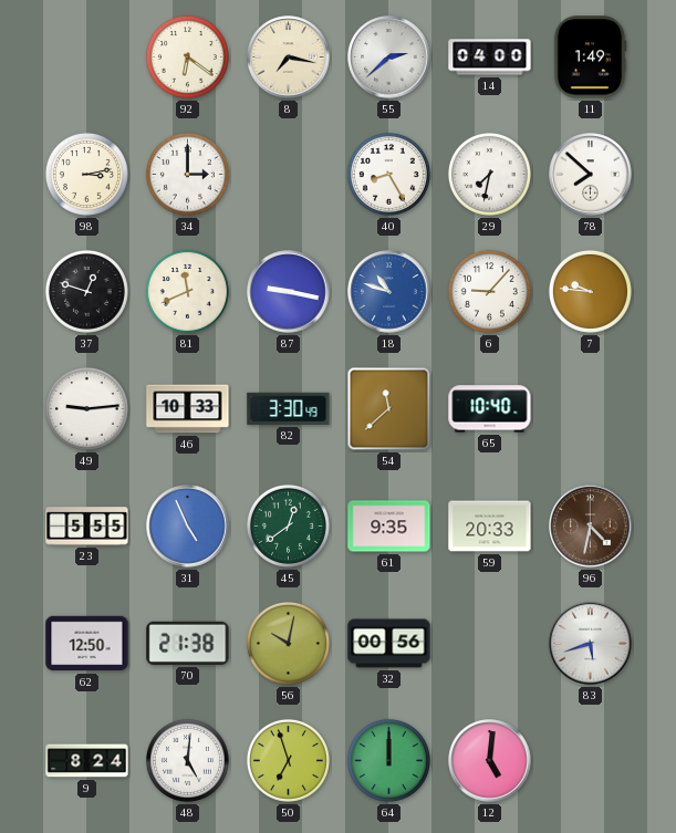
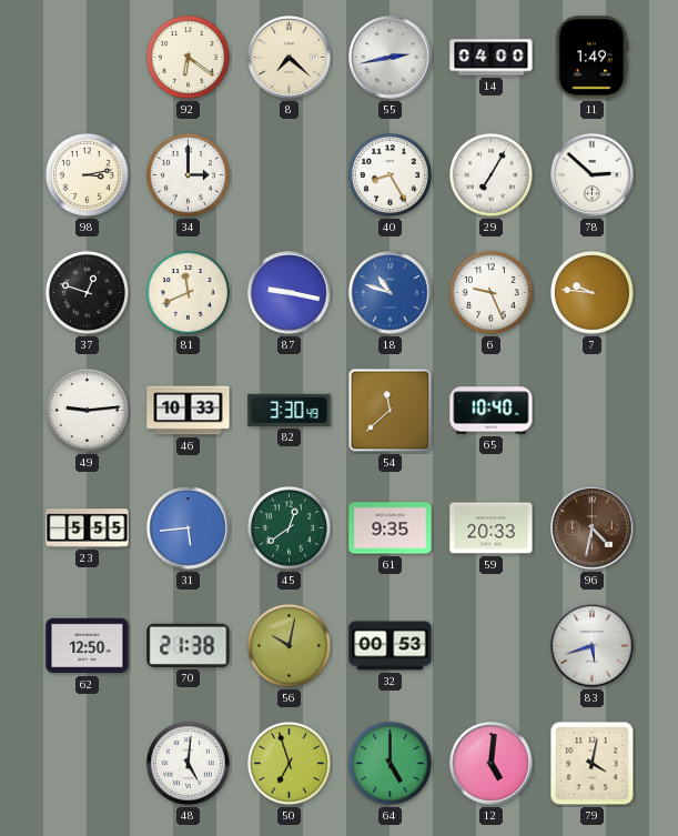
8: 7:17 -> 7:22
55: 2:38 -> 2:43
29: 7:32 -> 7:05
78: 7:52 -> 2:52
6: 9:07 -> 9:26
31: 4:56 -> 5:44
32: 00:56 -> 00:53
9: 8:24 -> none
64: 12:00 -> 5:00
79: none -> 4:02
